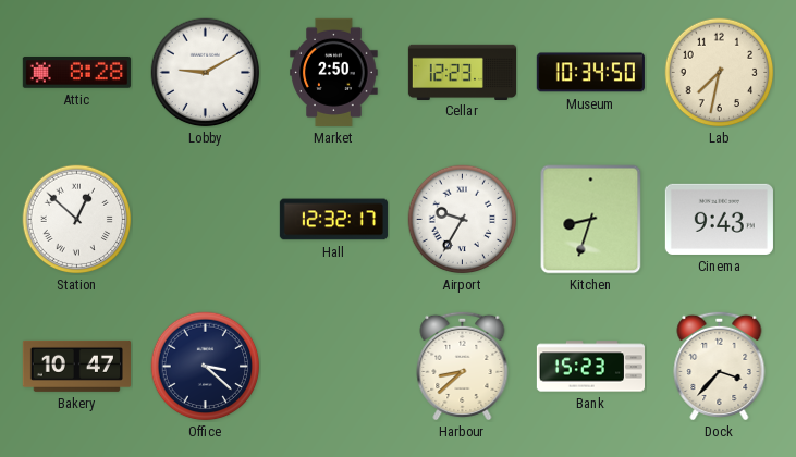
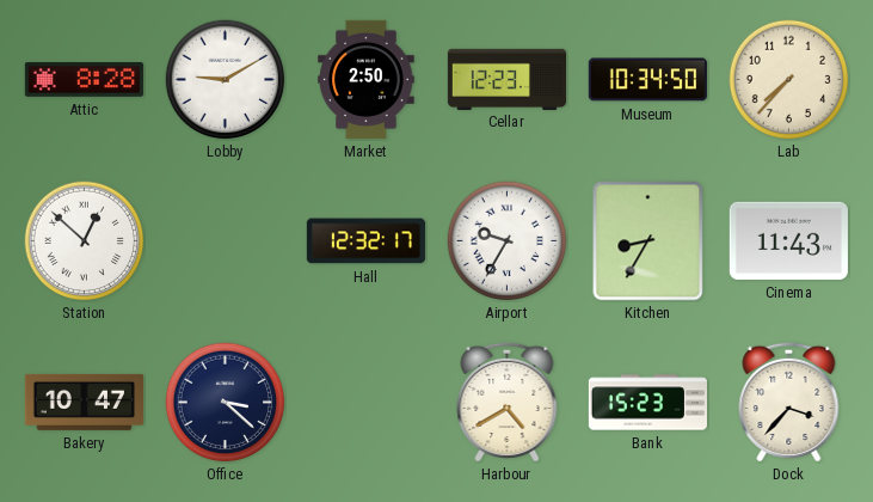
Lab: 7:32 -> 7:37
Kitchen: 8:33 -> 8:35
Cinema: 9:43 -> 11:43
Harbour: 8:38 -> 4:40
